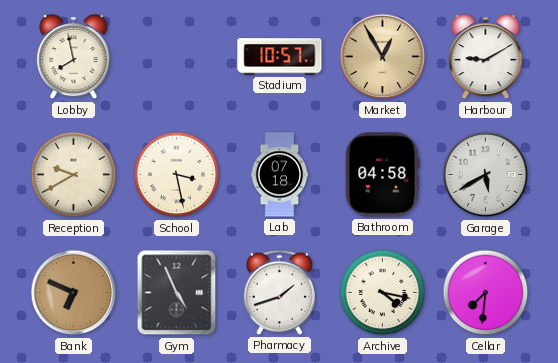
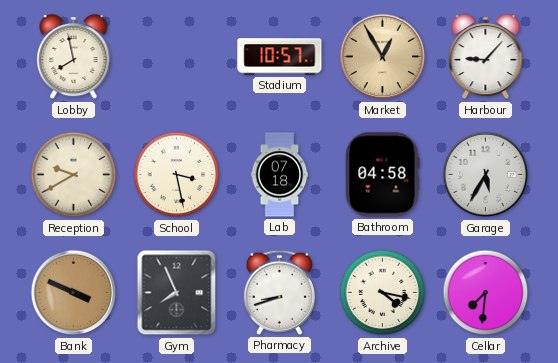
Harbour: 9:10 -> 9:07
Garage: 5:40 -> 5:35
Bank: 6:49 -> 3:49
Gym: 4:56 -> 7:56
Pharmacy: 1:42 -> 8:42
